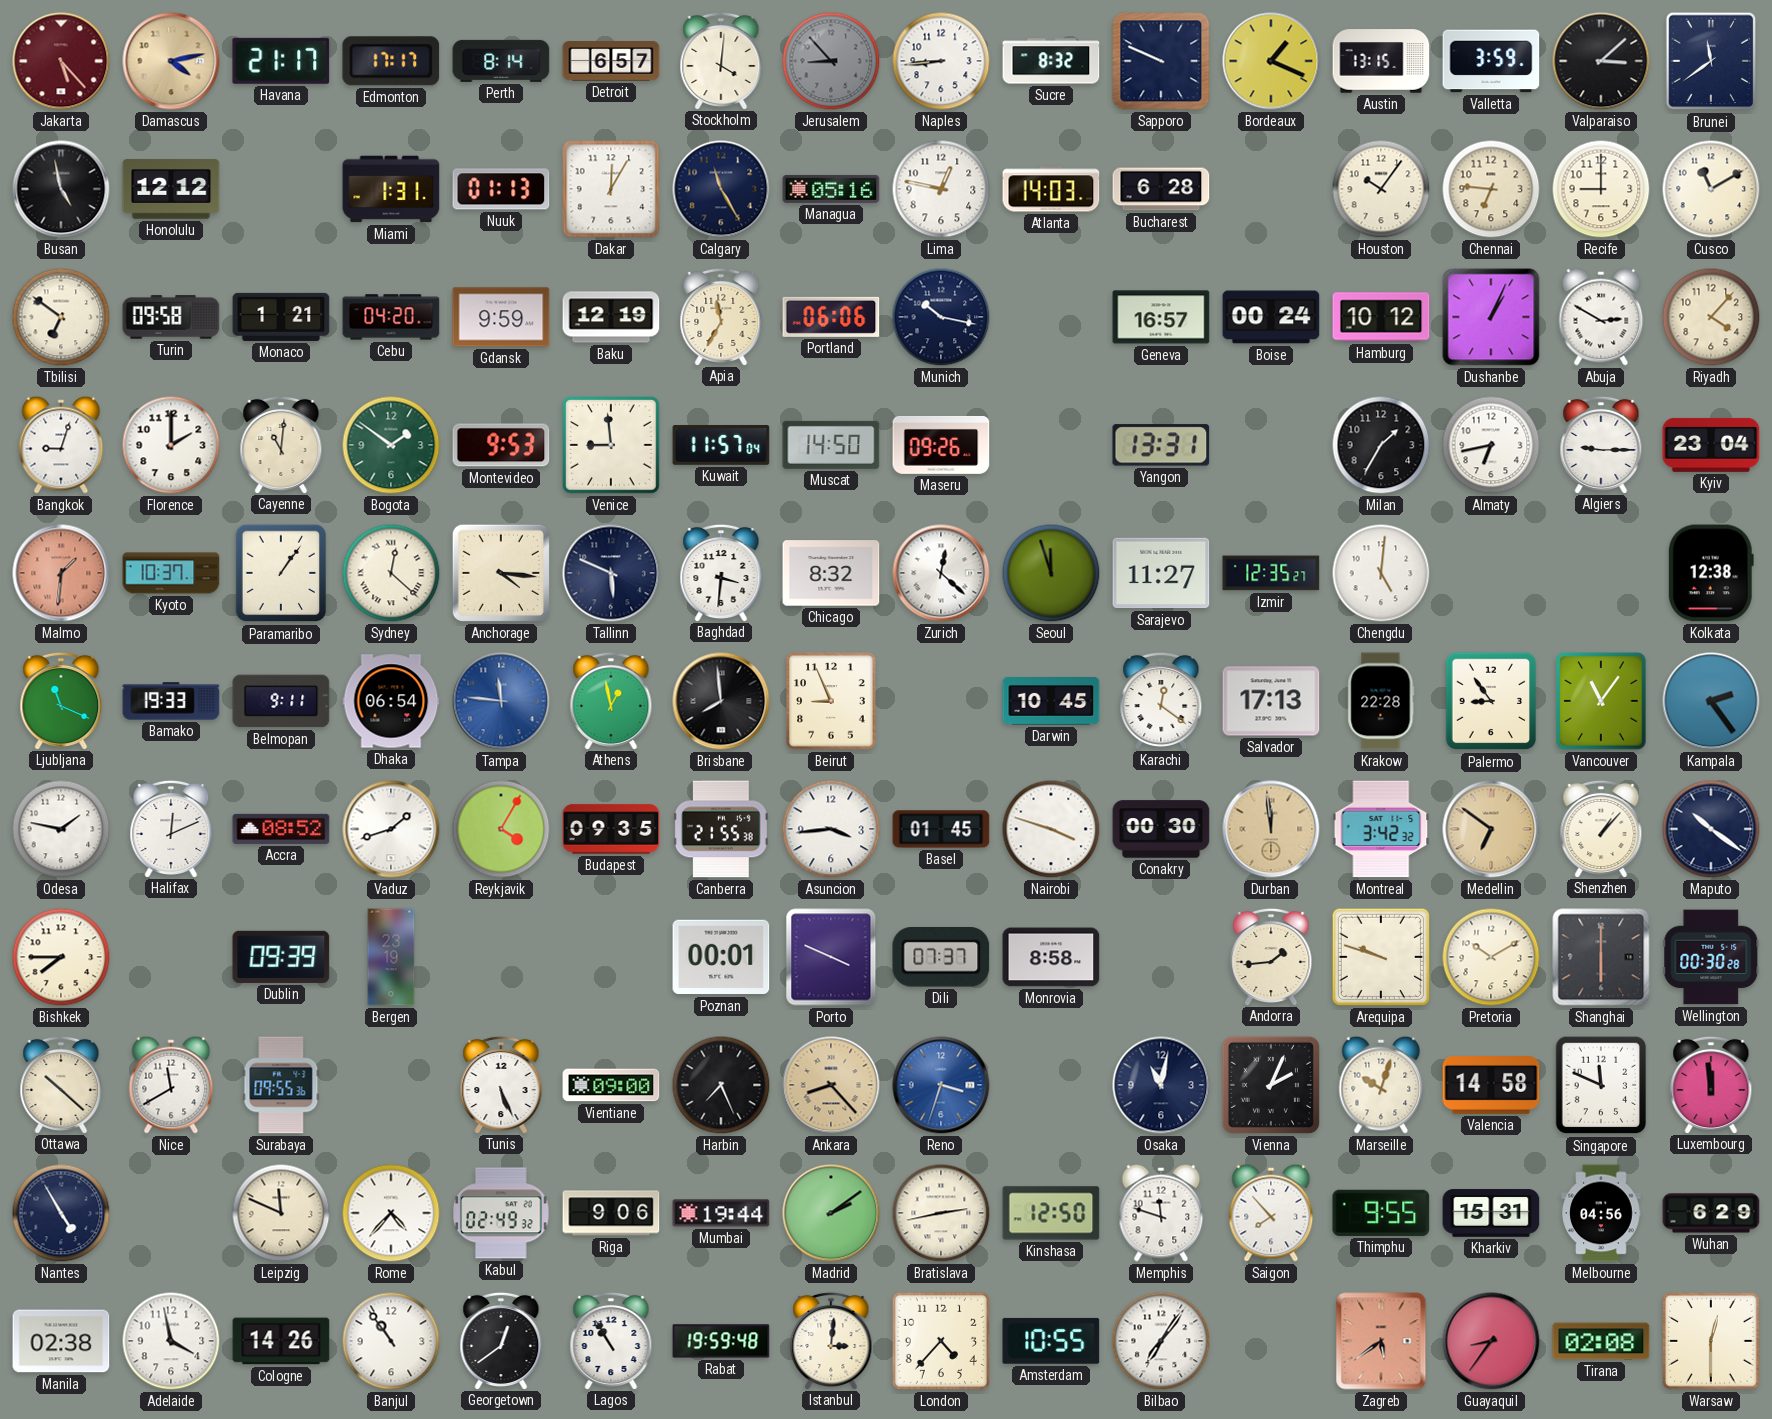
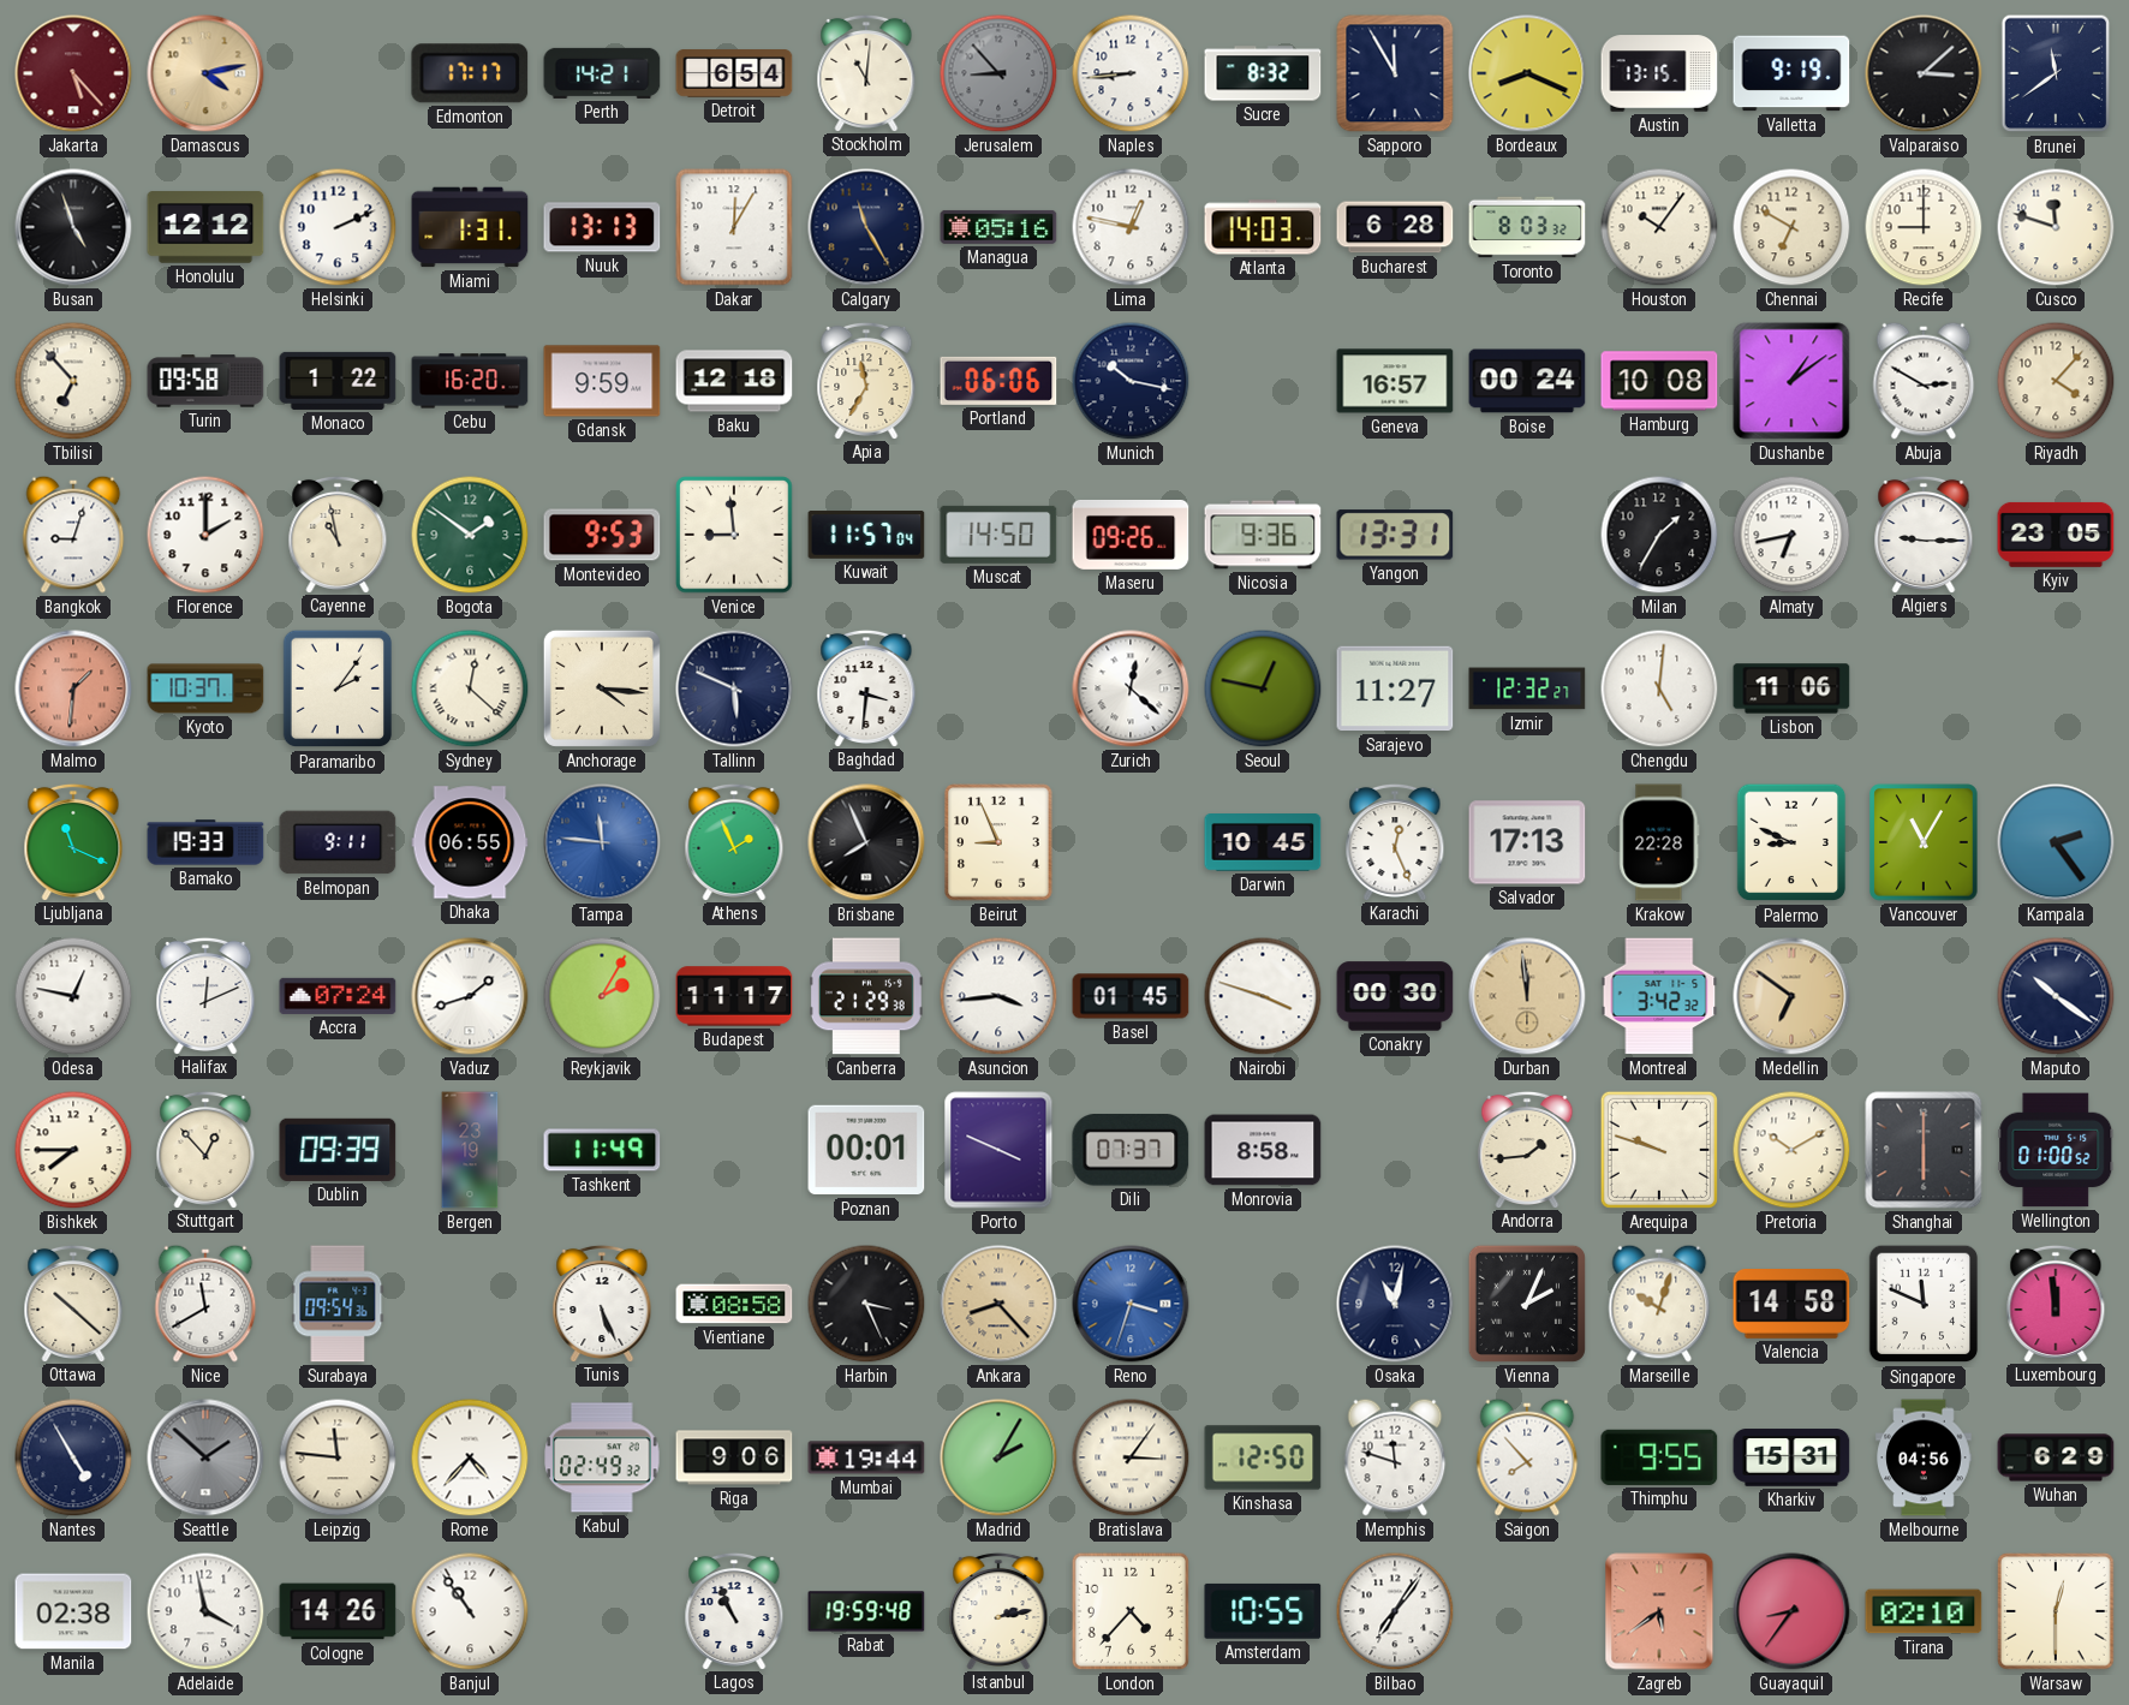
Havana: 21:17 -> none
Perth: 8:14 -> 14:21
Detroit: 6:57 -> 6:54
Stockholm: 4:01 -> 11:01
Sapporo: 9:49 -> 11:55
Bordeaux: 1:19 -> 8:19
Valletta: 3:59 -> 9:19
Busan: 4:58 -> 4:57
Helsinki: none -> 2:11
Nuuk: 01:13 -> 13:13
Toronto: none -> 8:03
Chennai: 6:46 -> 6:50
Cusco: 11:10 -> 11:48
Tbilisi: 6:51 -> 6:53
Monaco: 1:21 -> 1:22
Cebu: 04:20 -> 16:20
Baku: 12:19 -> 12:18
Hamburg: 10:12 -> 10:08
Dushanbe: 1:04 -> 1:09
Cayenne: 11:01 -> 10:58
Nicosia: none -> 9:36
Kyiv: 23:04 -> 23:05
Paramaribo: 1:06 -> 2:06
Chicago: 8:32 -> none
Seoul: 11:57 -> 12:47
Izmir: 12:35 -> 12:32
Lisbon: none -> 11:06
Kolkata: 12:38 -> none
Dhaka: 06:54 -> 06:55
Athens: 12:58 -> 1:56
Brisbane: 7:59 -> 7:56
Karachi: 12:21 -> 12:26
Palermo: 8:54 -> 8:49
Vancouver: 11:06 -> 11:05
Odesa: 1:47 -> 12:47
Accra: 08:52 -> 07:24
Reykjavik: 4:05 -> 2:05
Budapest: 09:35 -> 11:17
Canberra: 21:55 -> 21:29
Shenzhen: 1:07 -> none
Stuttgart: none -> 12:53
Tashkent: none -> 11:49
Wellington: 00:30 -> 01:00
Surabaya: 09:55 -> 09:54
Vientiane: 09:00 -> 08:58
Harbin: 7:26 -> 3:26
Seattle: none -> 1:52
Leipzig: 11:49 -> 11:46
Madrid: 2:09 -> 2:05
Bratislava: 2:43 -> 3:06
Georgetown: 12:39 -> none
Lagos: 10:55 -> 10:56
Istanbul: 3:01 -> 2:13
Tirana: 02:08 -> 02:10
